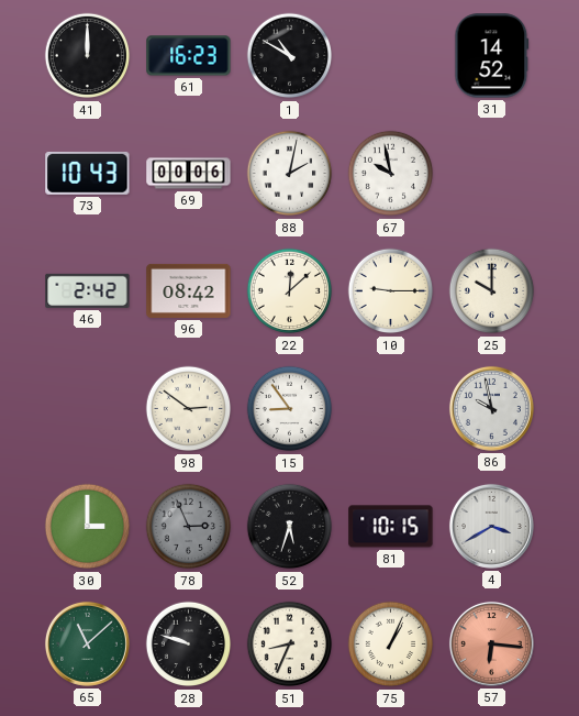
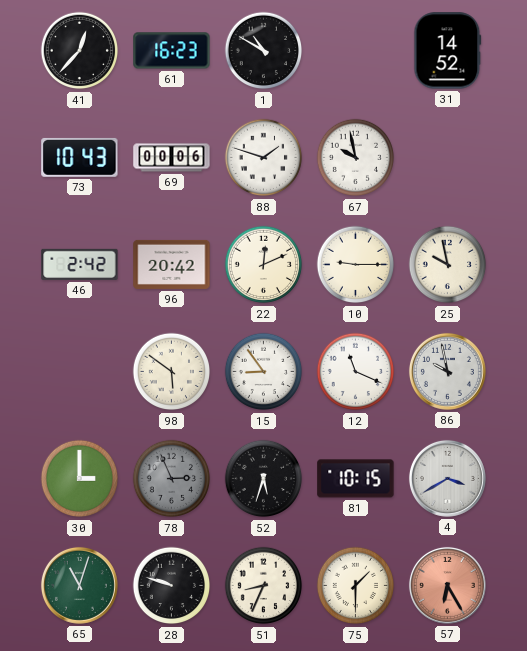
41: 12:00 -> 12:37
88: 2:02 -> 1:48
96: 08:42 -> 20:42
22: 12:08 -> 12:11
25: 10:00 -> 9:58
98: 2:51 -> 5:51
12: none -> 11:19
65: 11:08 -> 11:03
75: 1:04 -> 1:30
57: 6:16 -> 6:25
